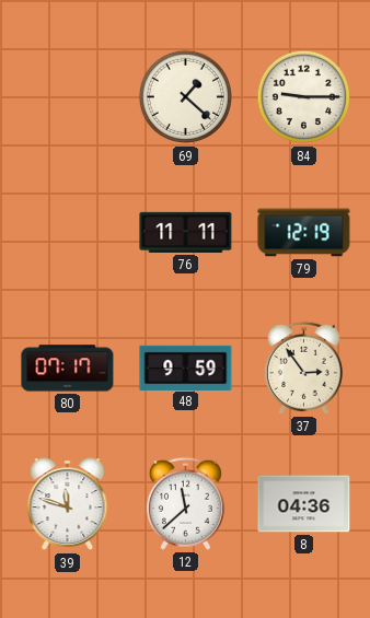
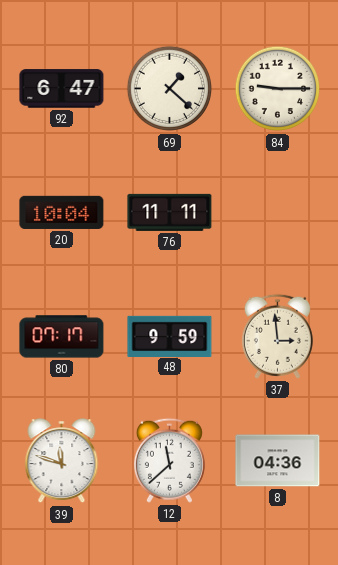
92: none -> 6:47
20: none -> 10:04
79: 12:19 -> none
37: 2:54 -> 2:59
